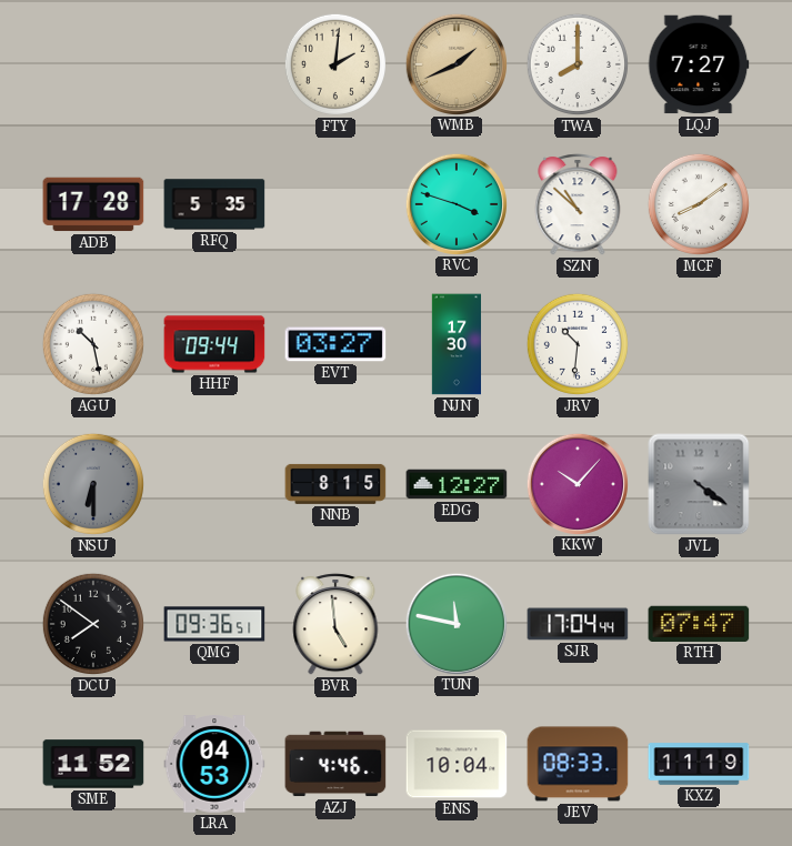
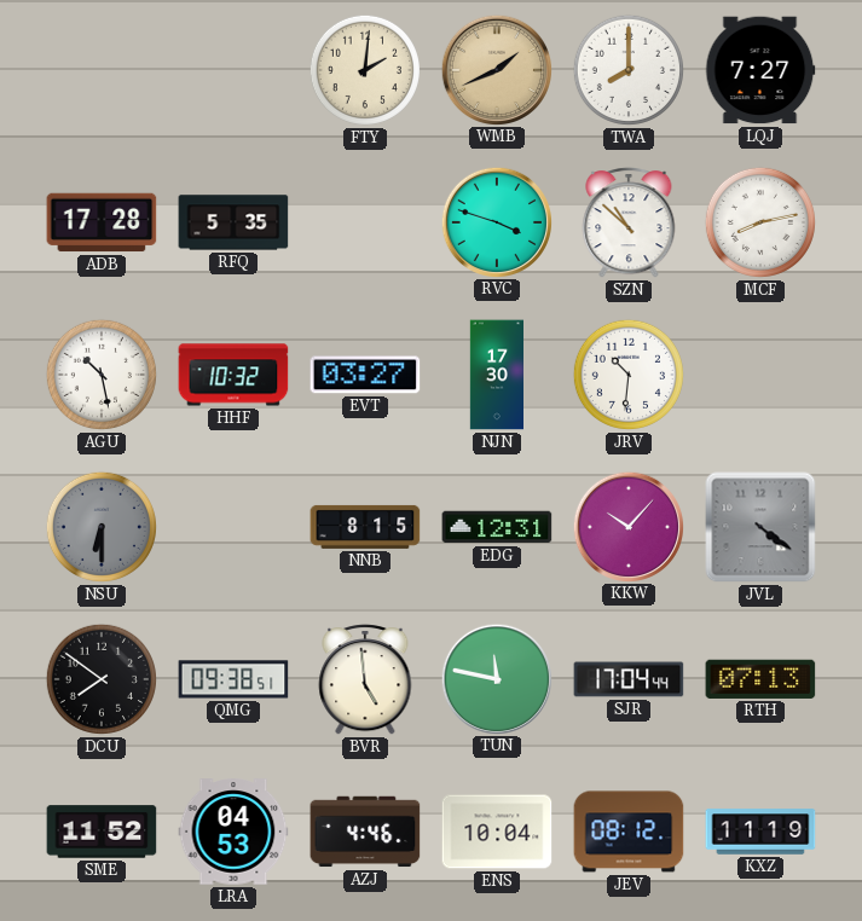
MCF: 8:09 -> 8:13
HHF: 09:44 -> 10:32
EDG: 12:27 -> 12:31
QMG: 09:36 -> 09:38
RTH: 07:47 -> 07:13
JEV: 08:33 -> 08:12
